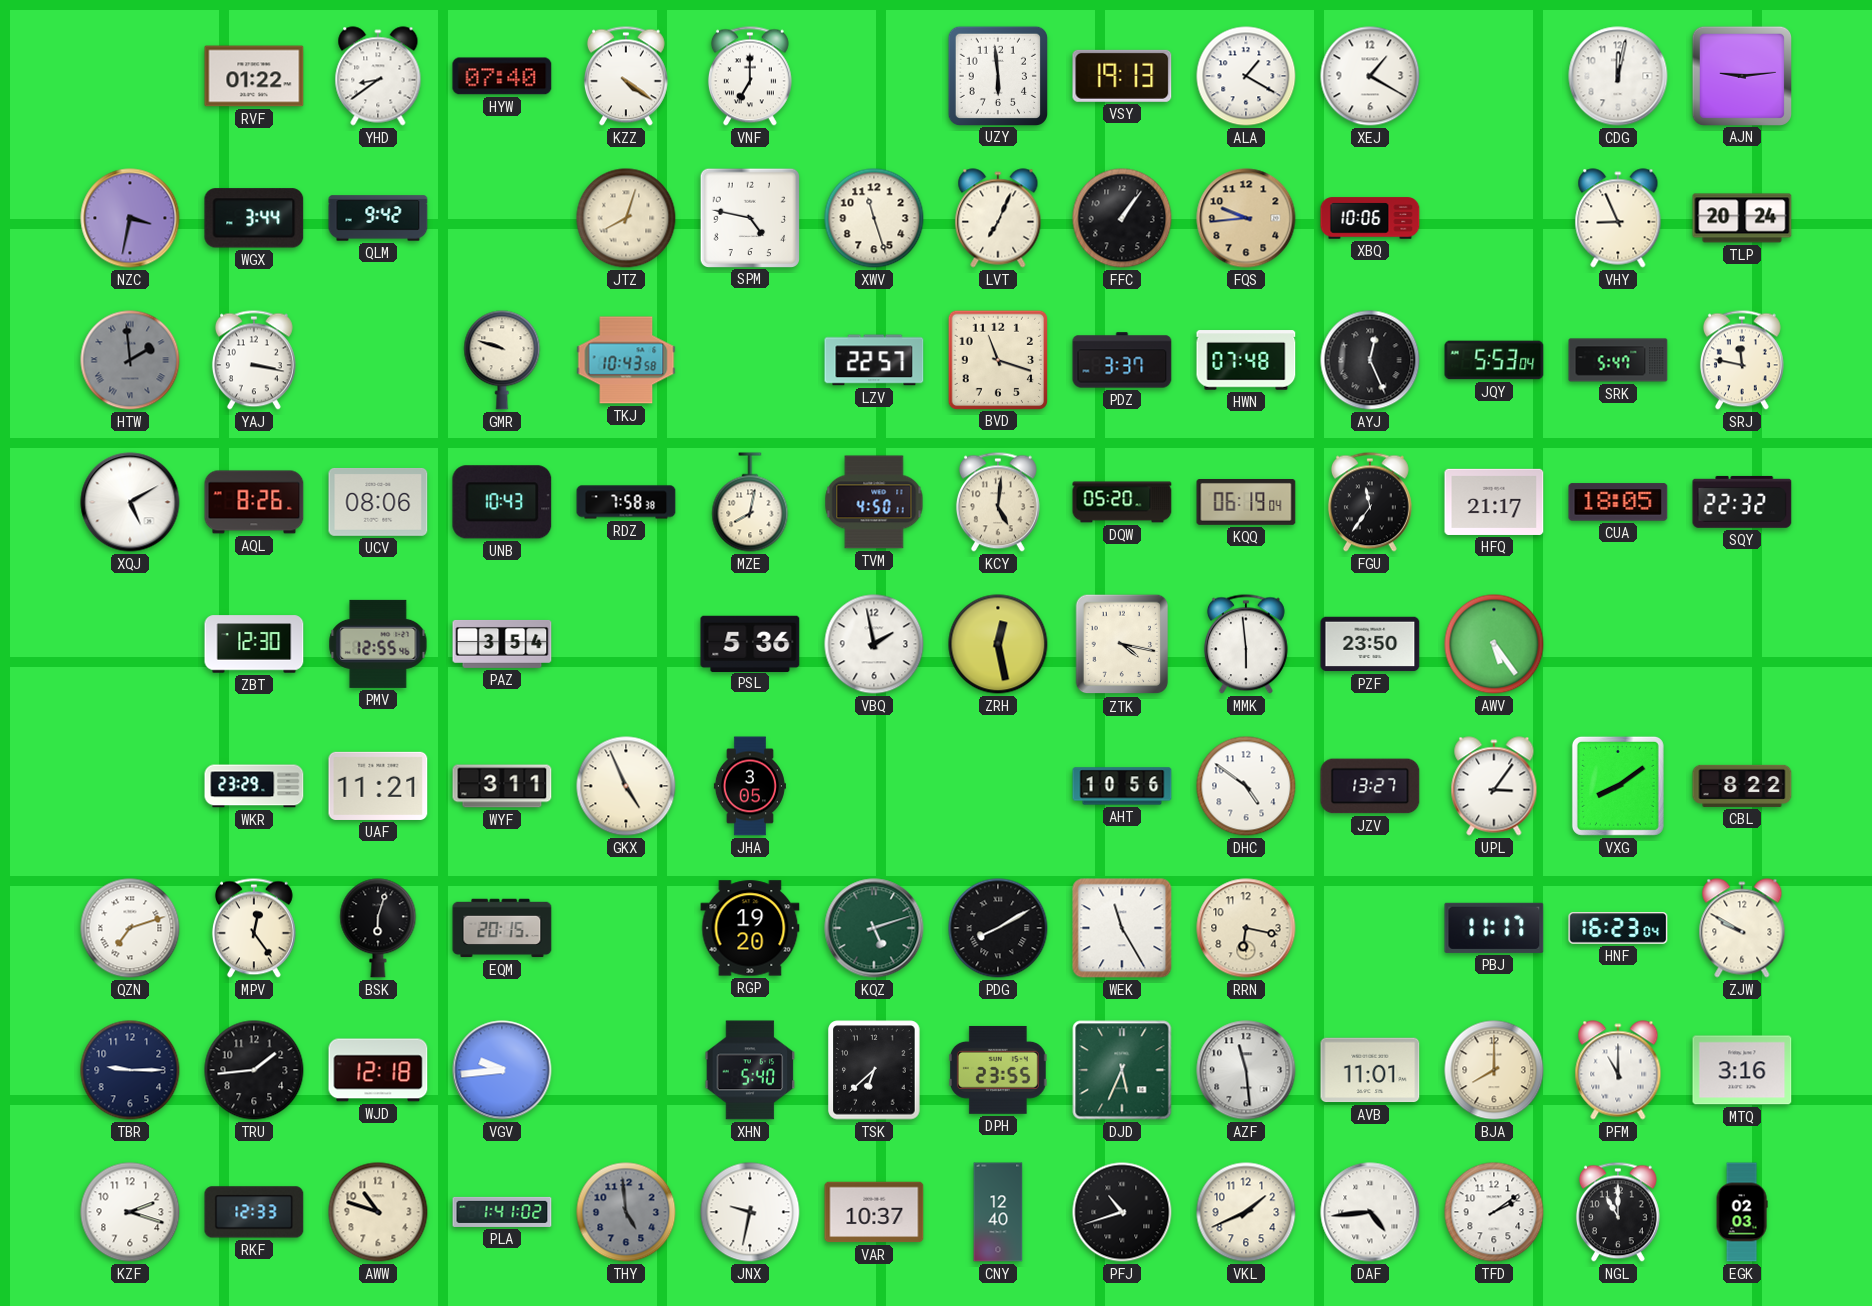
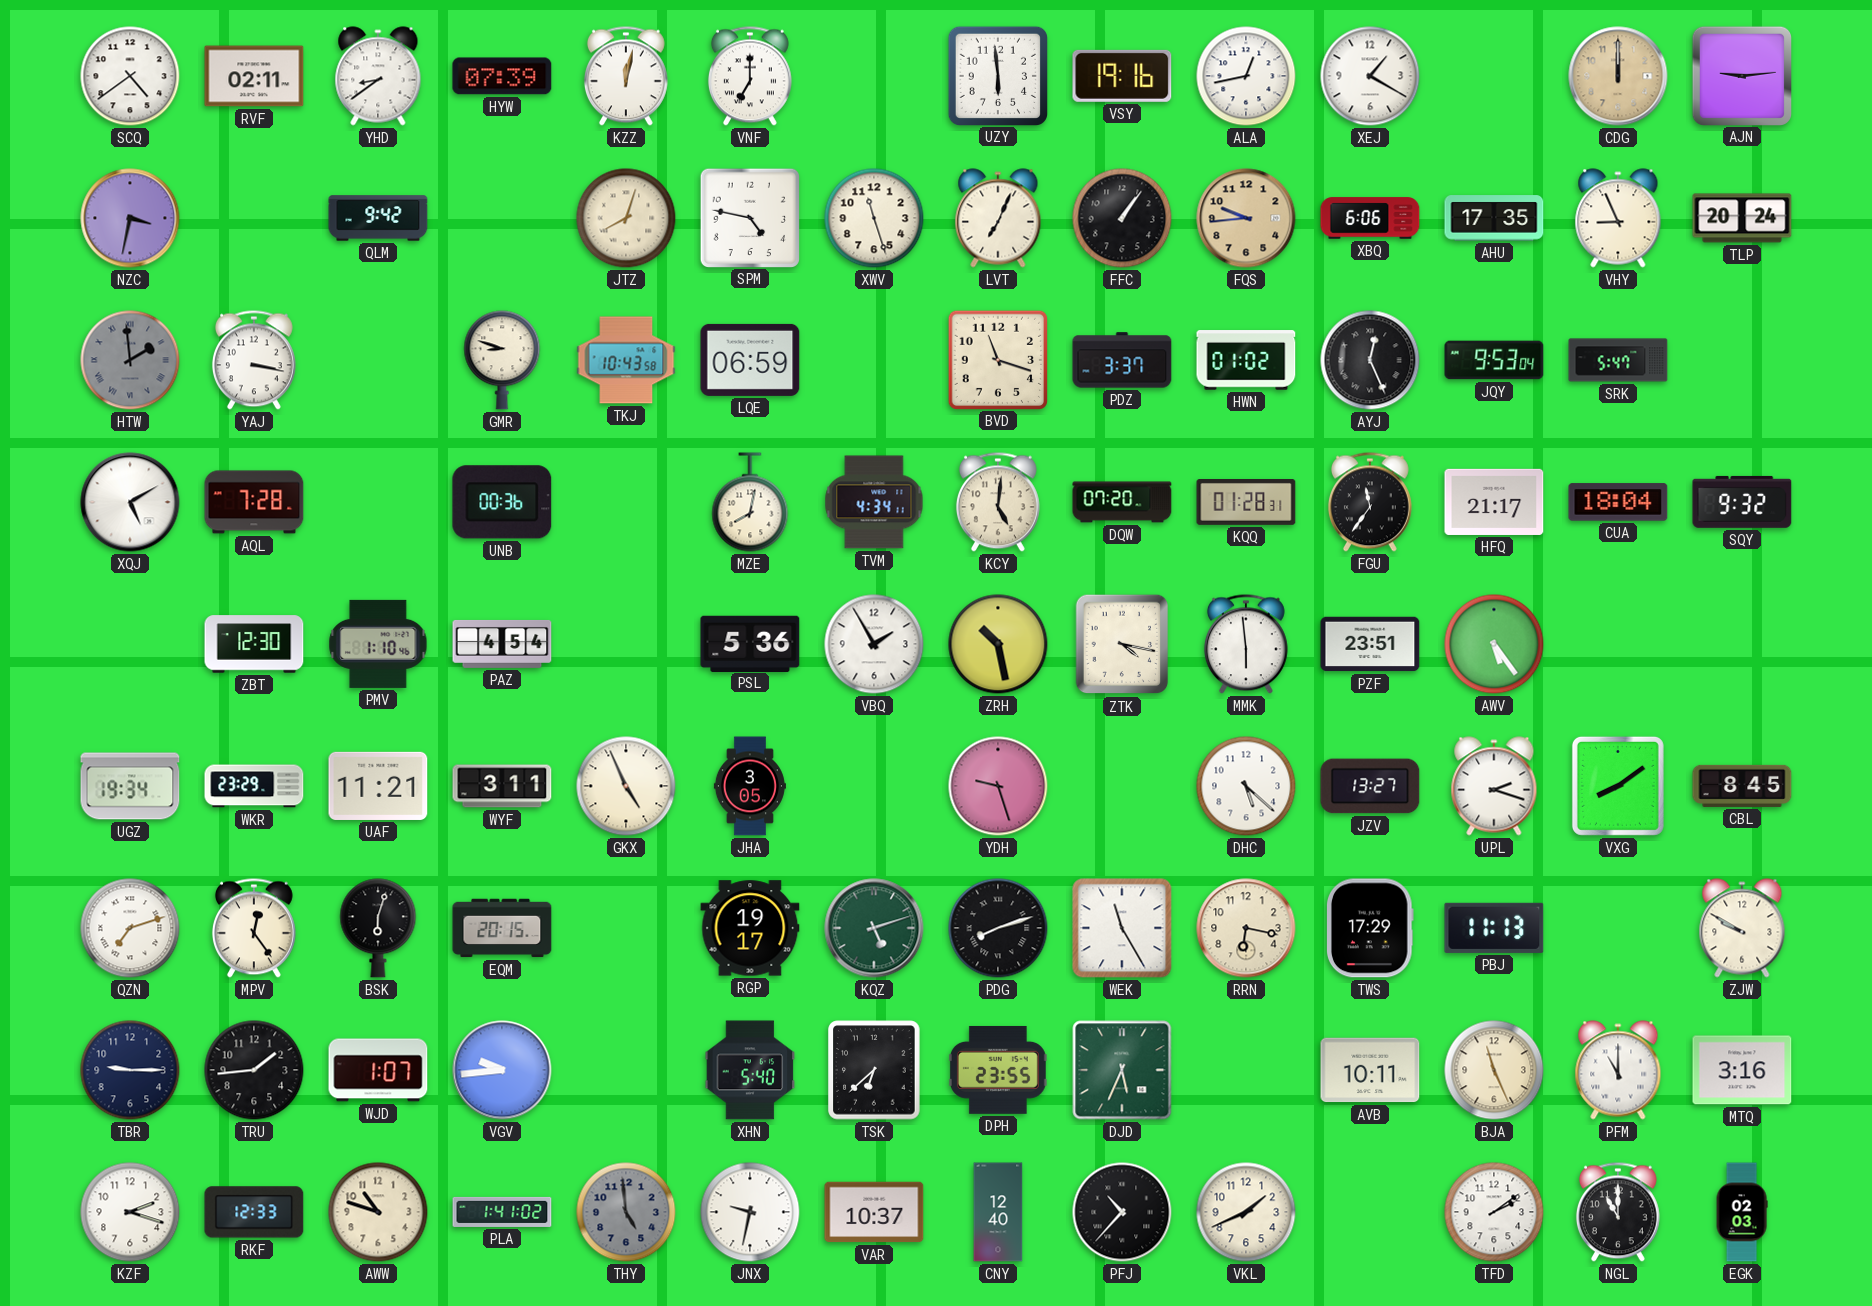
SCQ: none -> 4:39
RVF: 01:22 -> 02:11
HYW: 07:40 -> 07:39
KZZ: 4:21 -> 12:02
VSY: 19:13 -> 19:16
ALA: 1:20 -> 12:43
CDG: 12:02 -> 12:00
CDG dial: white -> champagne
WGX: 3:44 -> none
XBQ: 10:06 -> 6:06
AHU: none -> 17:35
GMR: 9:48 -> 8:48
LQE: none -> 06:59
LZV: 22:57 -> none
HWN: 07:48 -> 01:02
JQY: 5:53 -> 9:53
SRJ: 11:47 -> none
AQL: 8:26 -> 7:28
UCV: 08:06 -> none
UNB: 10:43 -> 00:36
RDZ: 7:58 -> none
TVM: 4:50 -> 4:34
DQW: 05:20 -> 07:20
KQQ: 06:19 -> 01:28
CUA: 18:05 -> 18:04
SQY: 22:32 -> 9:32
PMV: 12:55 -> 1:10
PAZ: 3:54 -> 4:54
VBQ: 1:58 -> 1:55
ZRH: 12:28 -> 10:28
PZF: 23:50 -> 23:51
UGZ: none -> 19:34
YDH: none -> 9:27
AHT: 10:56 -> none
DHC: 4:51 -> 5:22
UPL: 3:06 -> 2:18
CBL: 8:22 -> 8:45
RGP: 19:20 -> 19:17
PDG: 8:10 -> 8:12
TWS: none -> 17:29
PBJ: 11:17 -> 11:13
HNF: 16:23 -> none
WJD: 12:18 -> 1:07
AZF: 11:29 -> none
AVB: 11:01 -> 10:11
BJA: 8:00 -> 11:26
PFJ: 10:42 -> 10:37
DAF: 4:44 -> none
